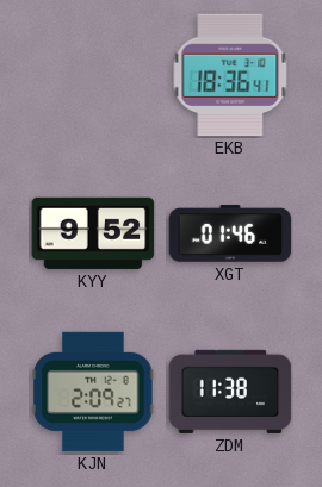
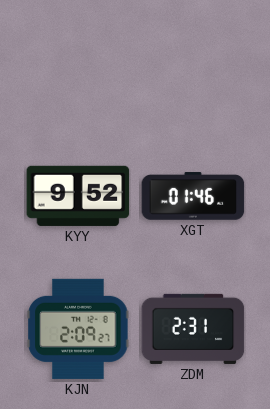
EKB: 18:36 -> none
ZDM: 11:38 -> 2:31
